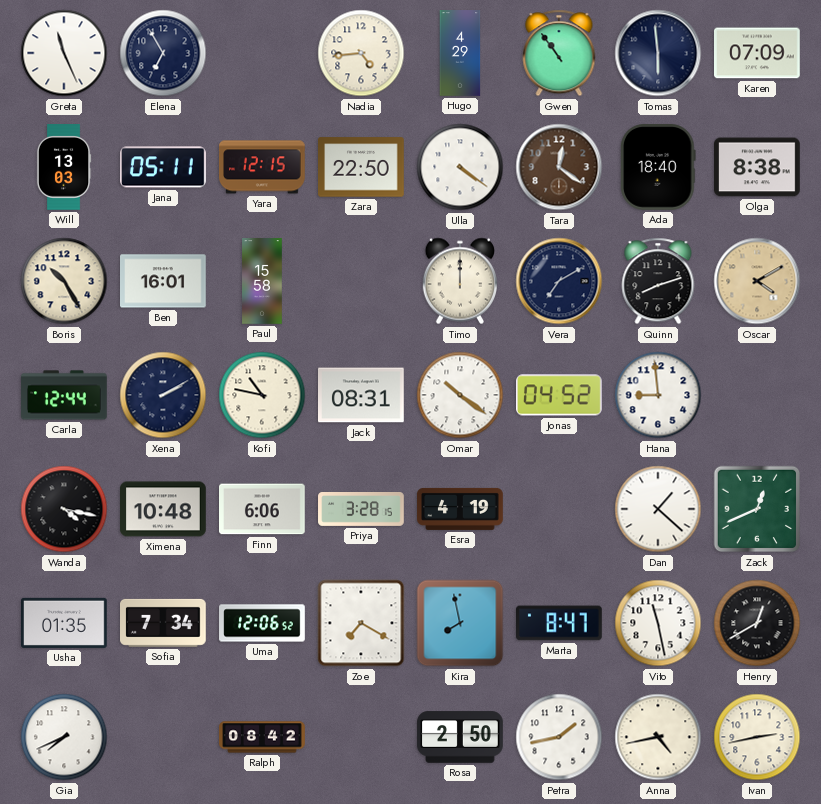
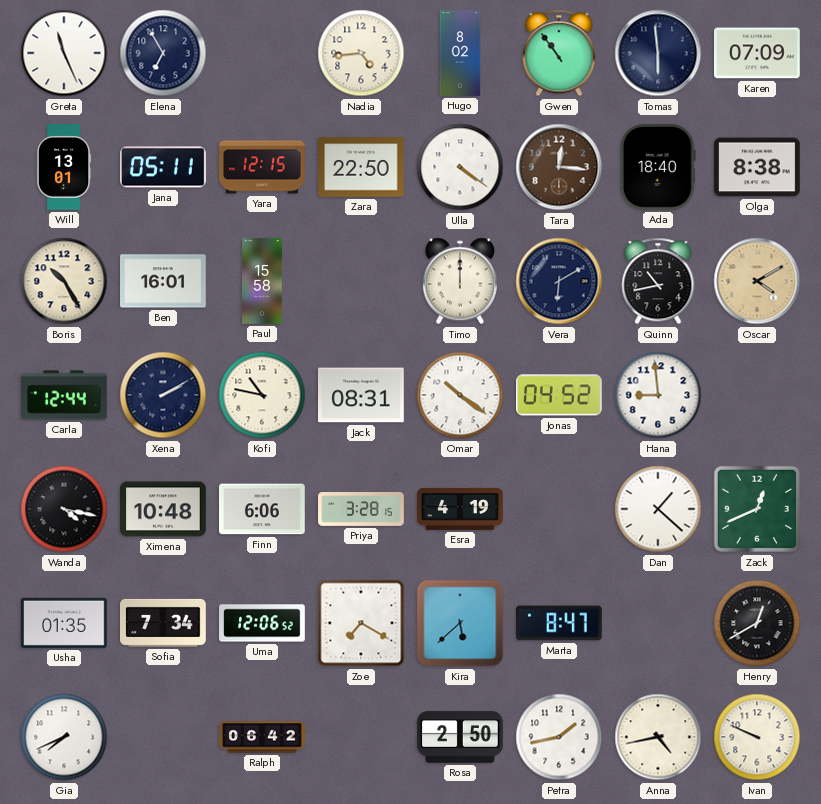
Hugo: 4:29 -> 8:02
Will: 13:03 -> 13:01
Tara: 12:21 -> 12:16
Vera: 7:10 -> 6:10
Quinn: 8:12 -> 10:43
Kira: 7:58 -> 5:38
Vito: 11:28 -> none
Ralph: 08:42 -> 06:42
Ivan: 2:43 -> 9:49
